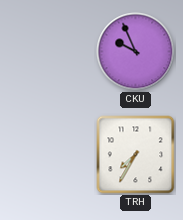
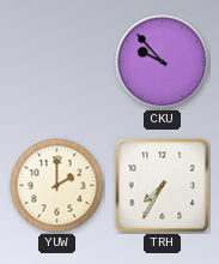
CKU: 9:56 -> 9:53
YUW: none -> 2:00
